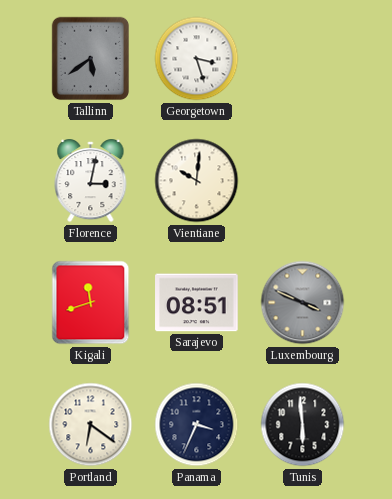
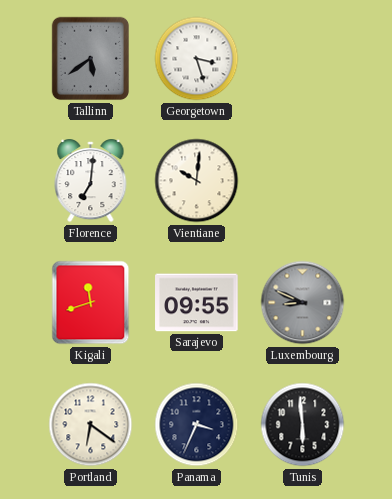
Florence: 3:02 -> 7:01
Sarajevo: 08:51 -> 09:55
Luxembourg: 3:49 -> 8:49
